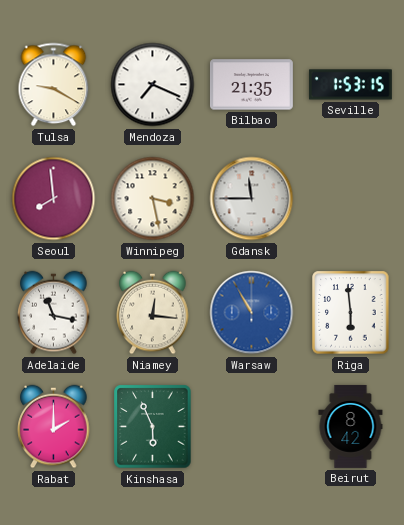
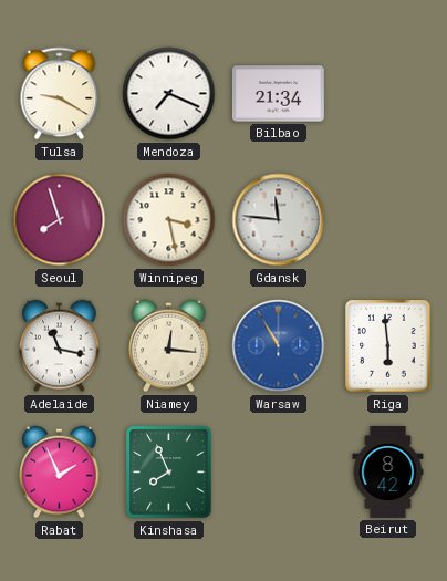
Bilbao: 21:35 -> 21:34
Seville: 1:53 -> none
Seoul: 7:59 -> 7:57
Gdansk: 11:45 -> 11:46
Rabat: 2:00 -> 1:56
Kinshasa: 5:56 -> 7:56
